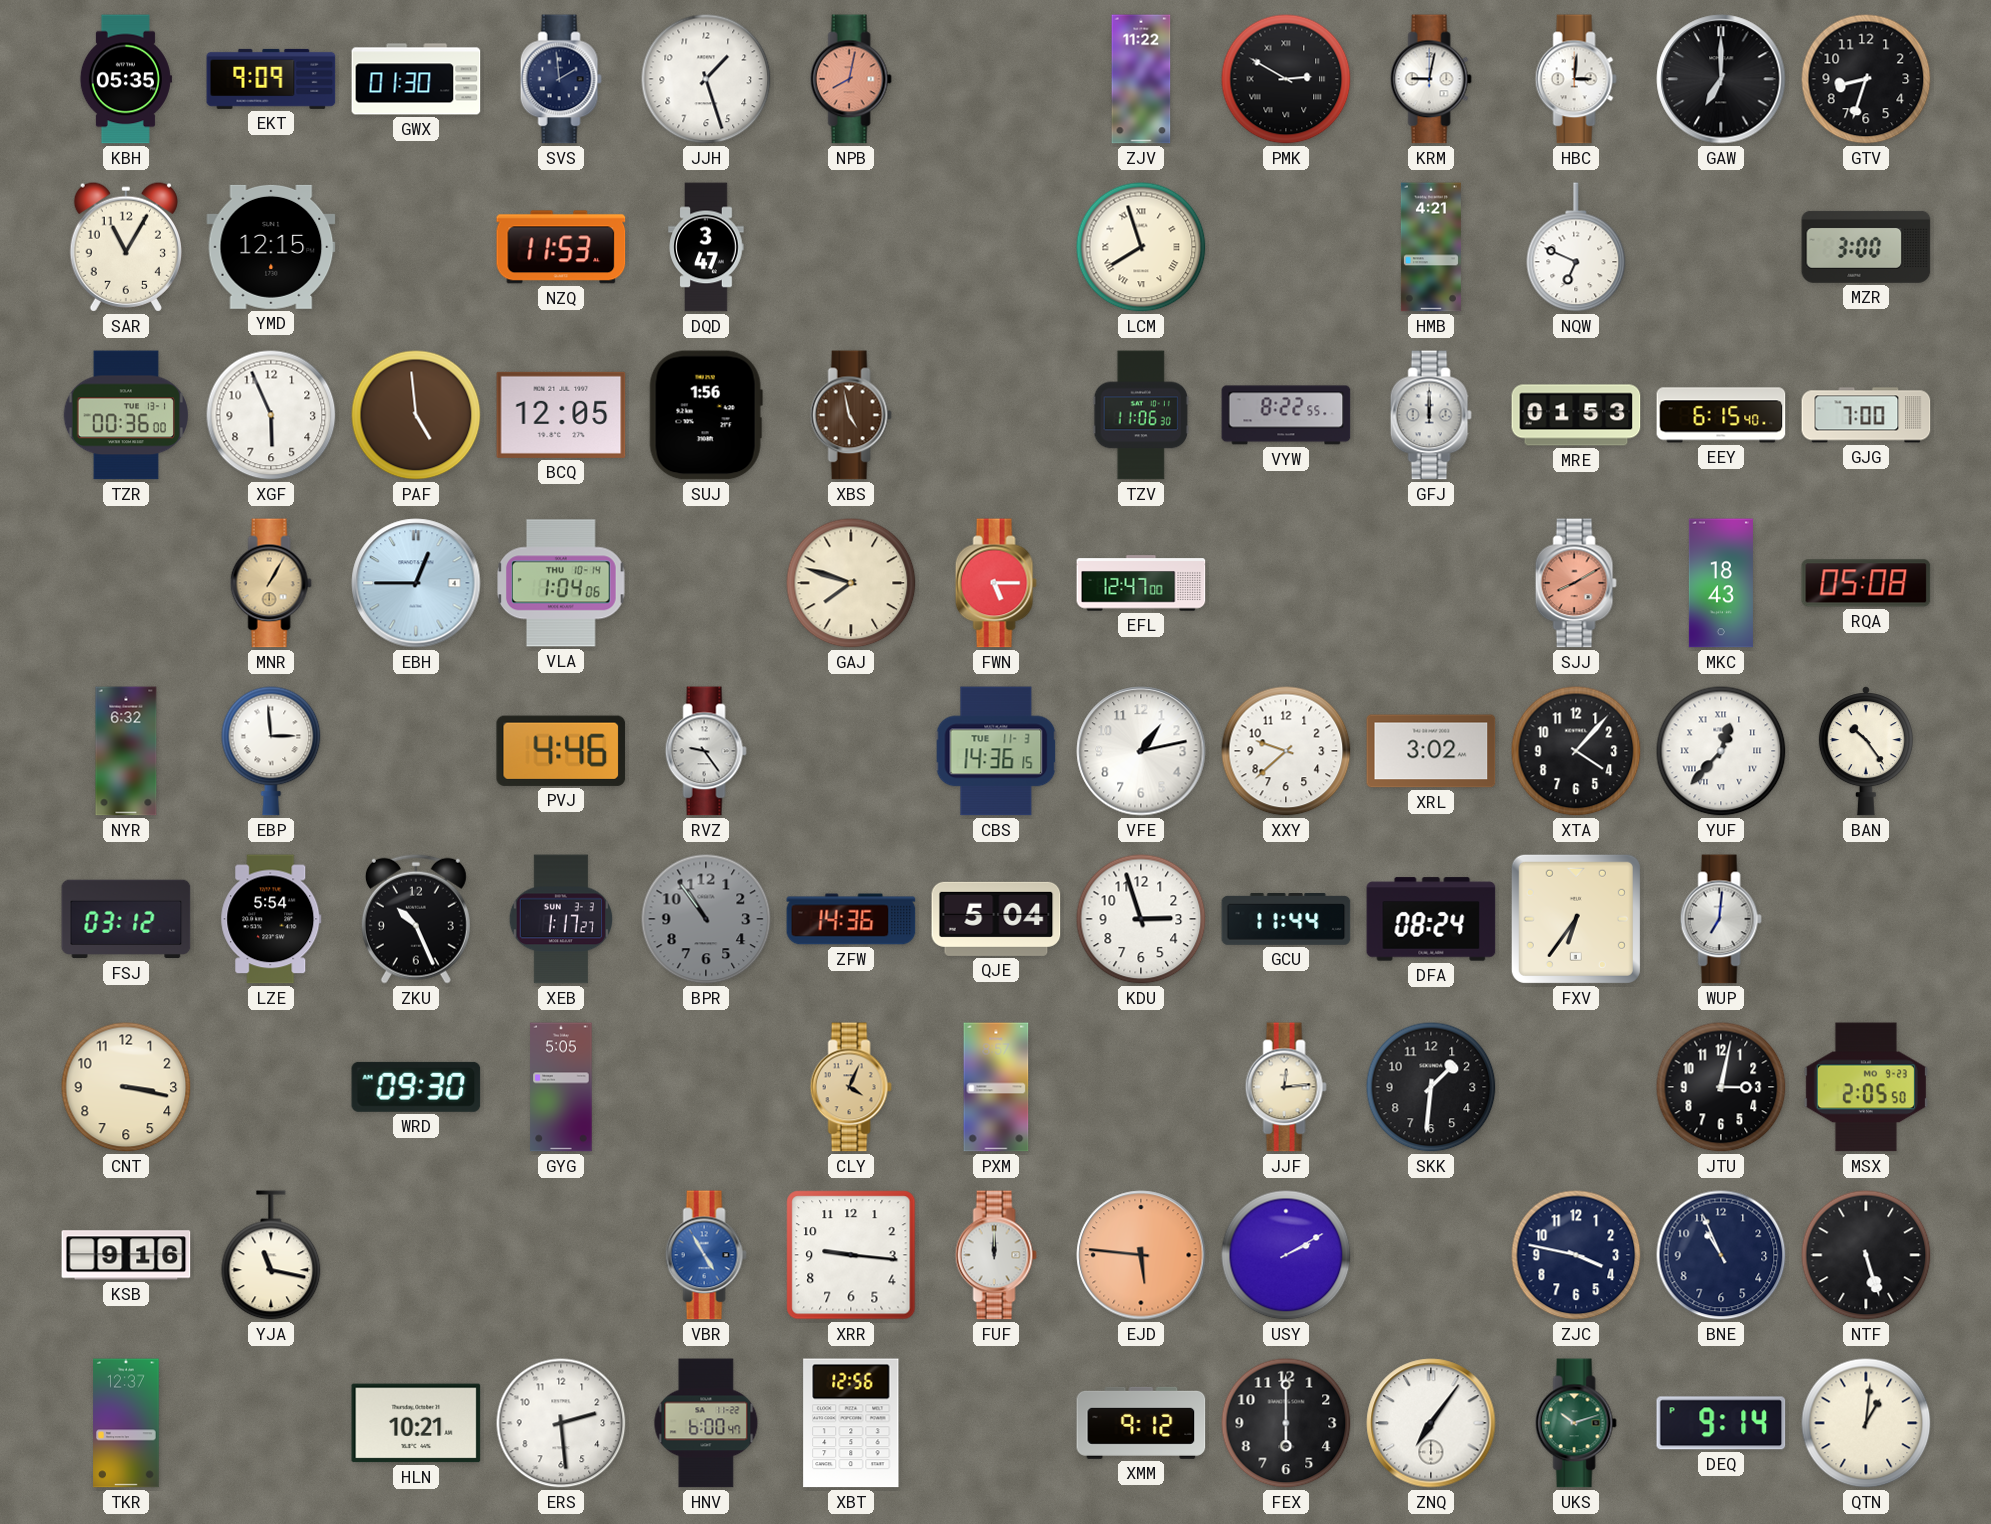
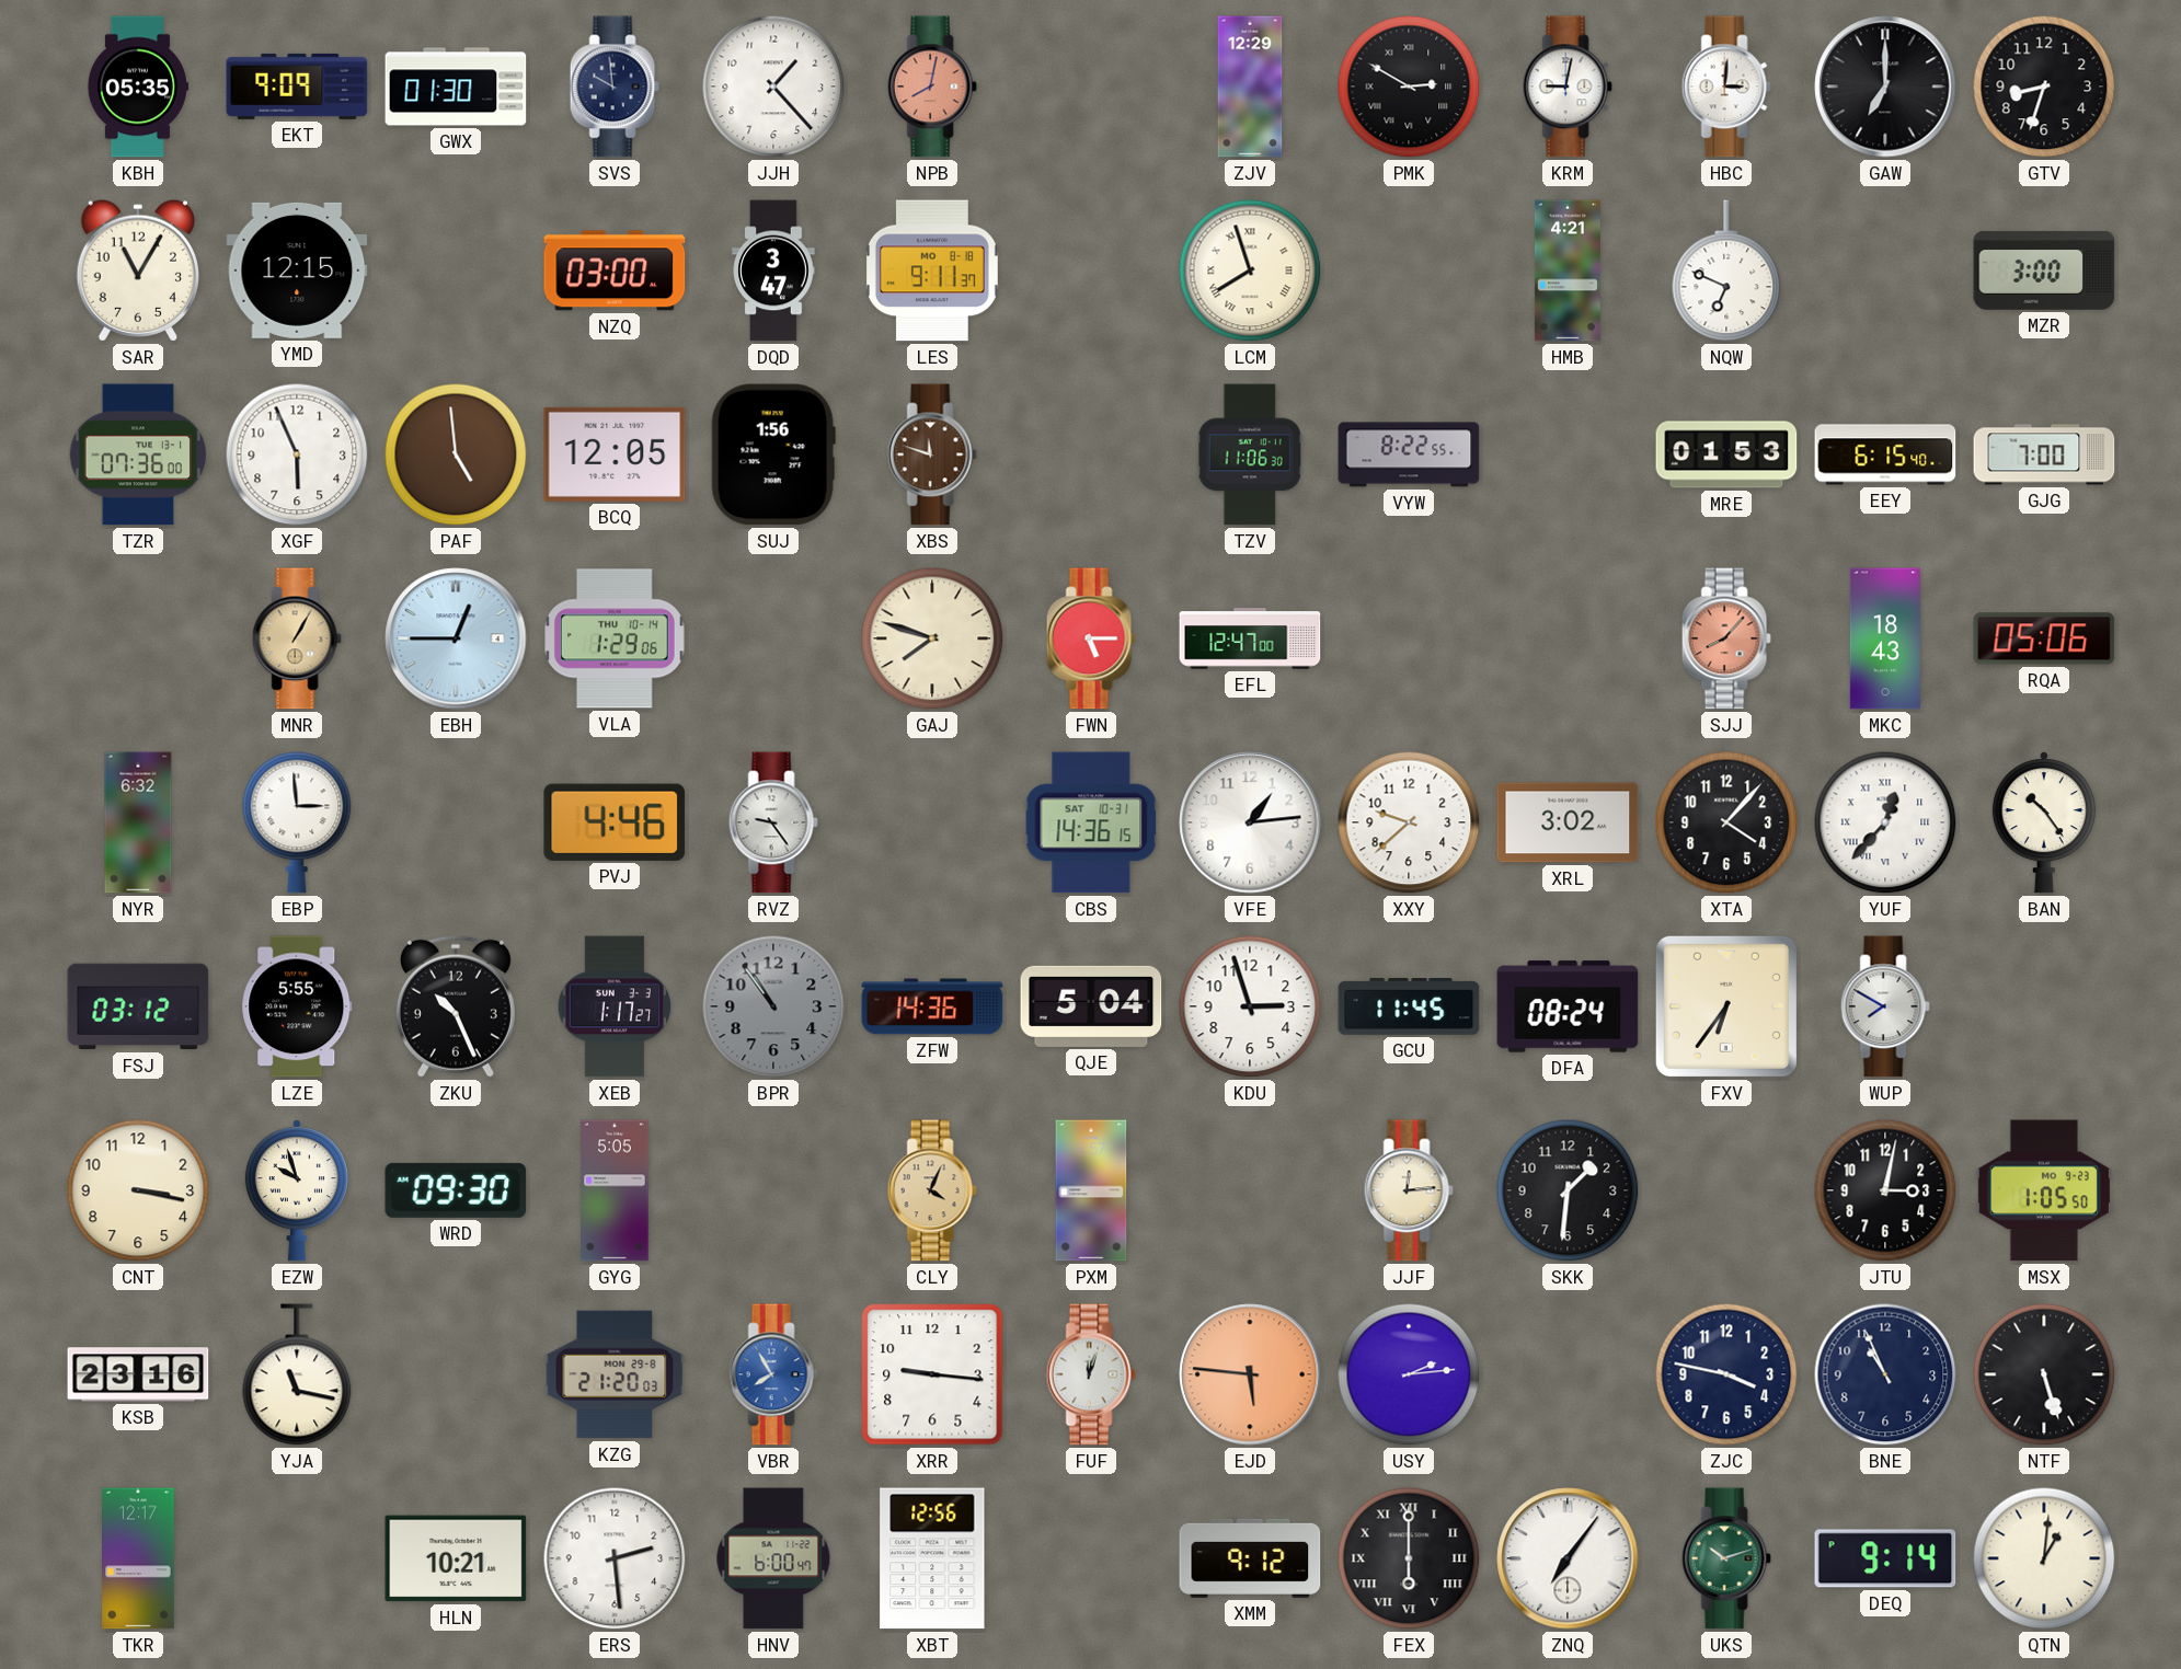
SVS: 1:59 -> 9:59
JJH: 1:27 -> 1:23
ZJV: 11:22 -> 12:29
NZQ: 11:53 -> 03:00
LES: none -> 9:11
TZR: 00:36 -> 07:36
XBS: 4:58 -> 11:48
GFJ: 12:00 -> none
VLA: 1:04 -> 1:29
SJJ: 8:10 -> 8:07
RQA: 05:08 -> 05:06
CBS date: TUE 11-3 -> SAT 10-31
VFE: 1:13 -> 1:14
LZE: 5:54 -> 5:55
GCU: 11:44 -> 11:45
WUP: 7:01 -> 7:50
EZW: none -> 9:57
MSX: 2:05 -> 1:05
KSB: 9:16 -> 23:16
KZG: none -> 21:20
VBR: 4:55 -> 7:55
FUF: 12:00 -> 12:03
USY: 2:10 -> 2:14
TKR: 12:37 -> 12:17
FEX numerals: Arabic -> Roman
